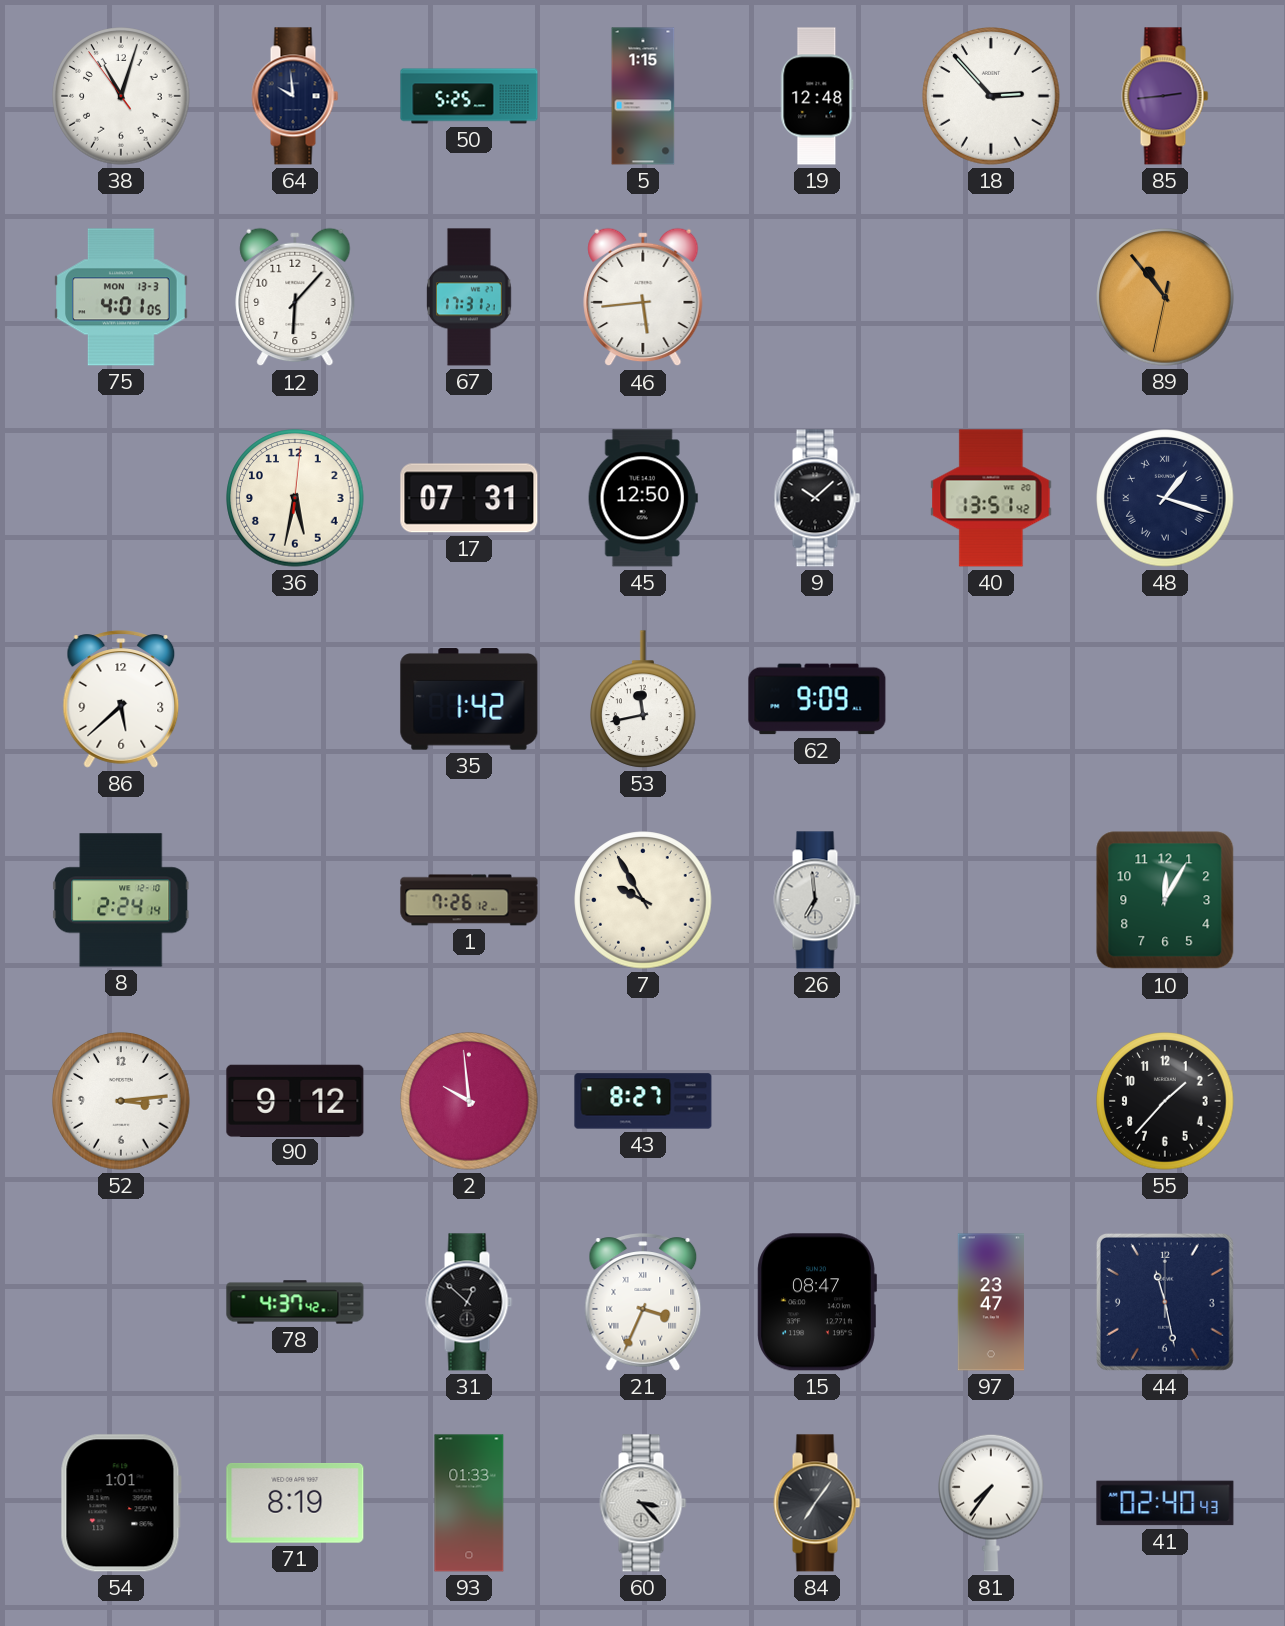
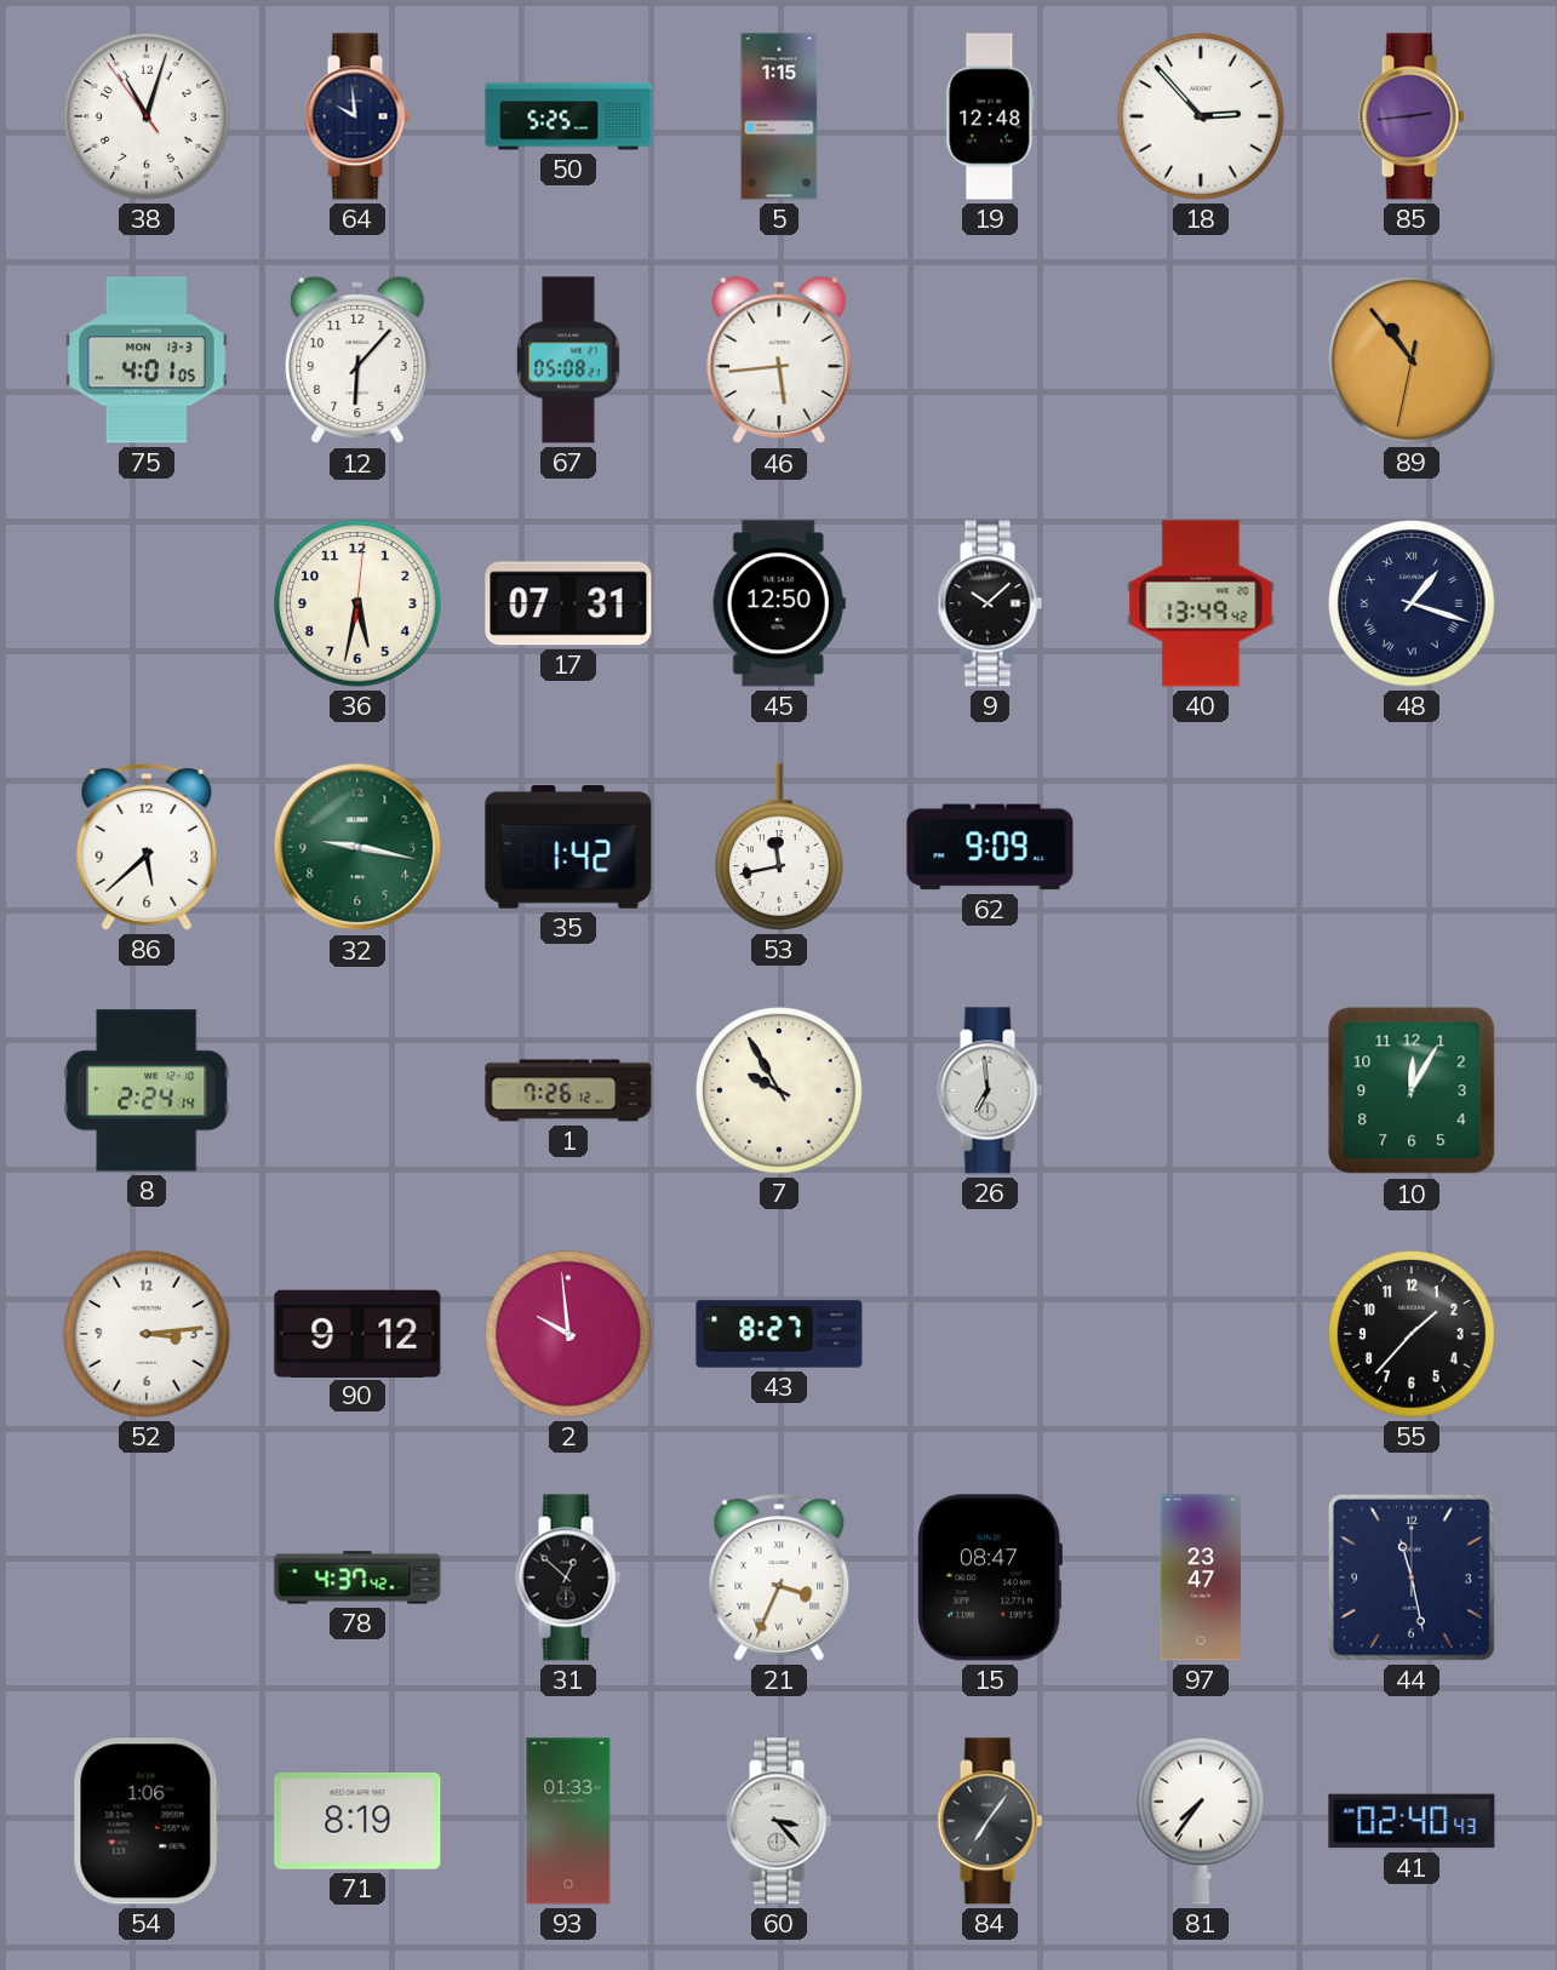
67: 17:31 -> 05:08
40: 13:51 -> 13:49
32: none -> 9:17
54: 1:01 -> 1:06
